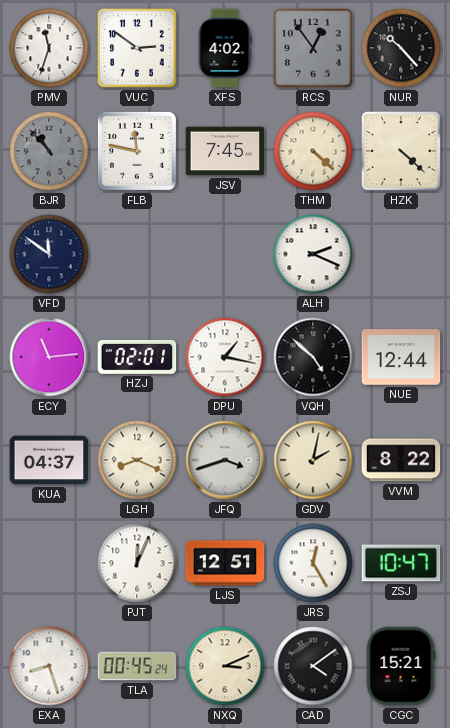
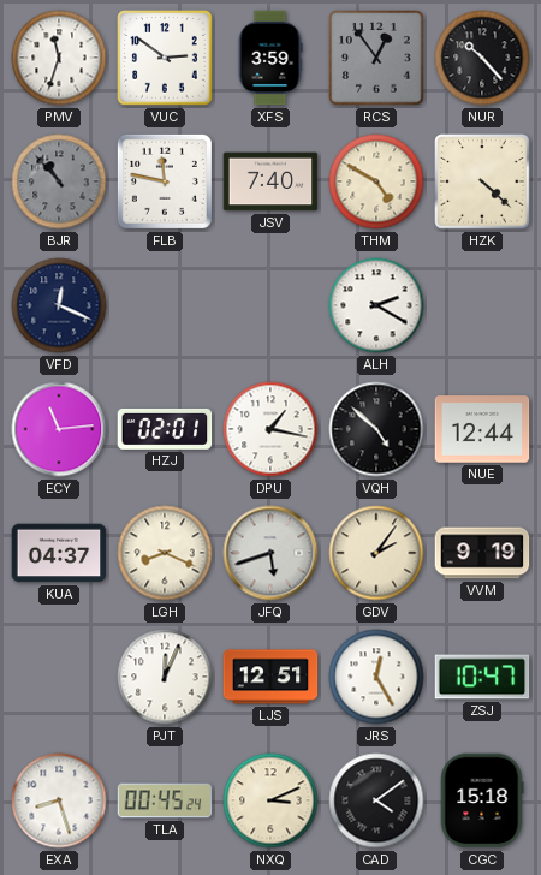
XFS: 4:02 -> 3:59
JSV: 7:45 -> 7:40
THM: 4:22 -> 4:50
VFD: 11:51 -> 12:19
ALH: 2:19 -> 2:20
JFQ: 3:42 -> 5:42
GDV: 2:02 -> 2:06
VVM: 8:22 -> 9:19
CGC: 15:21 -> 15:18
